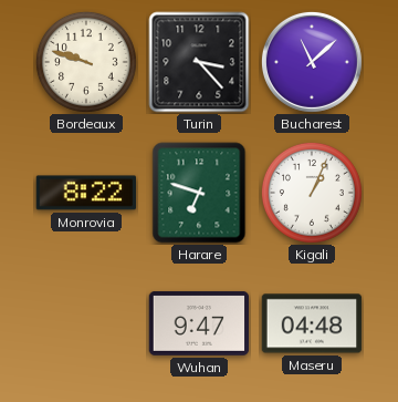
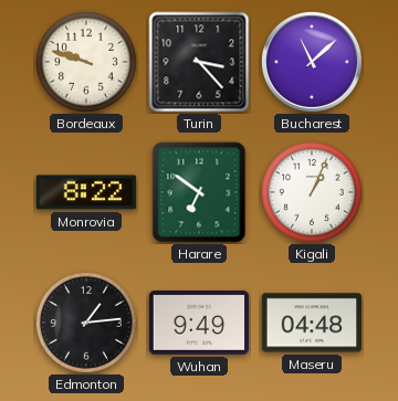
Harare: 6:48 -> 6:51
Edmonton: none -> 1:14
Wuhan: 9:47 -> 9:49
